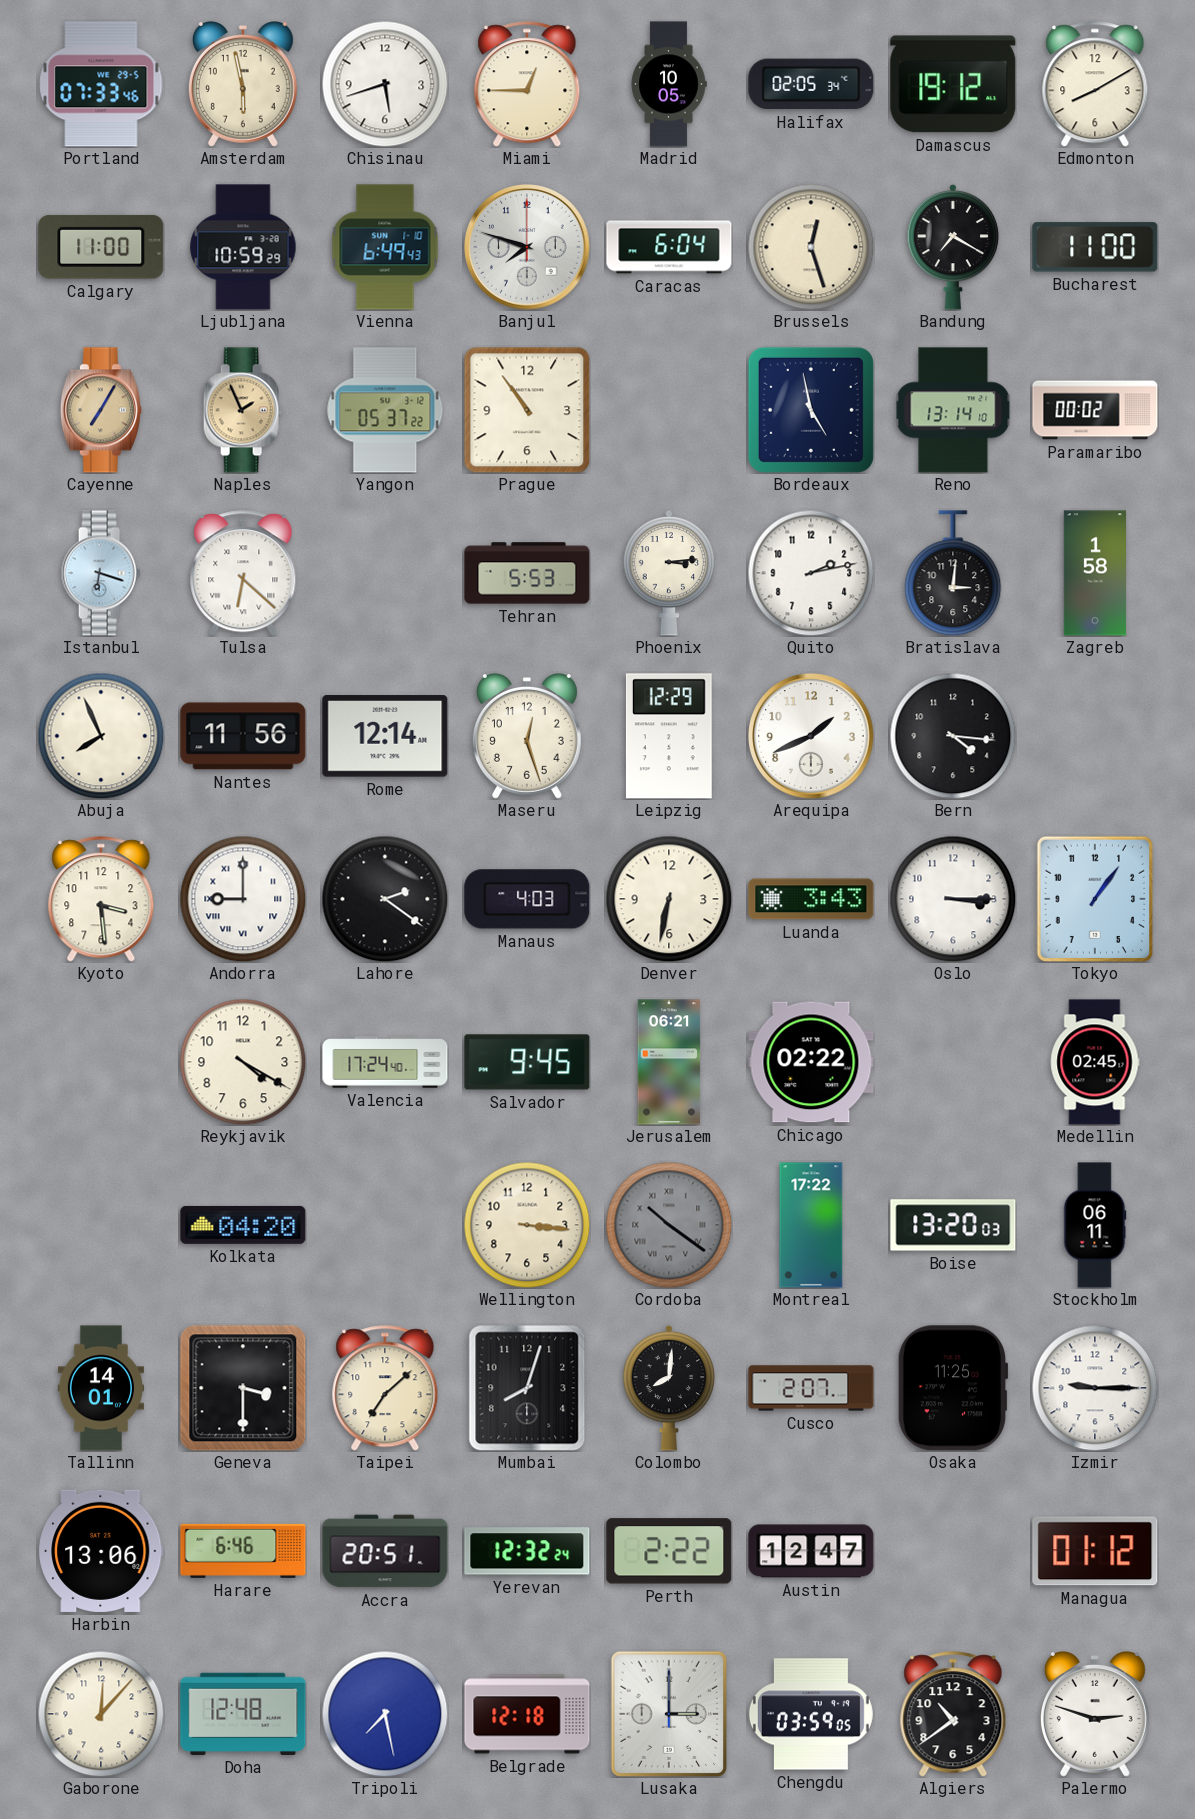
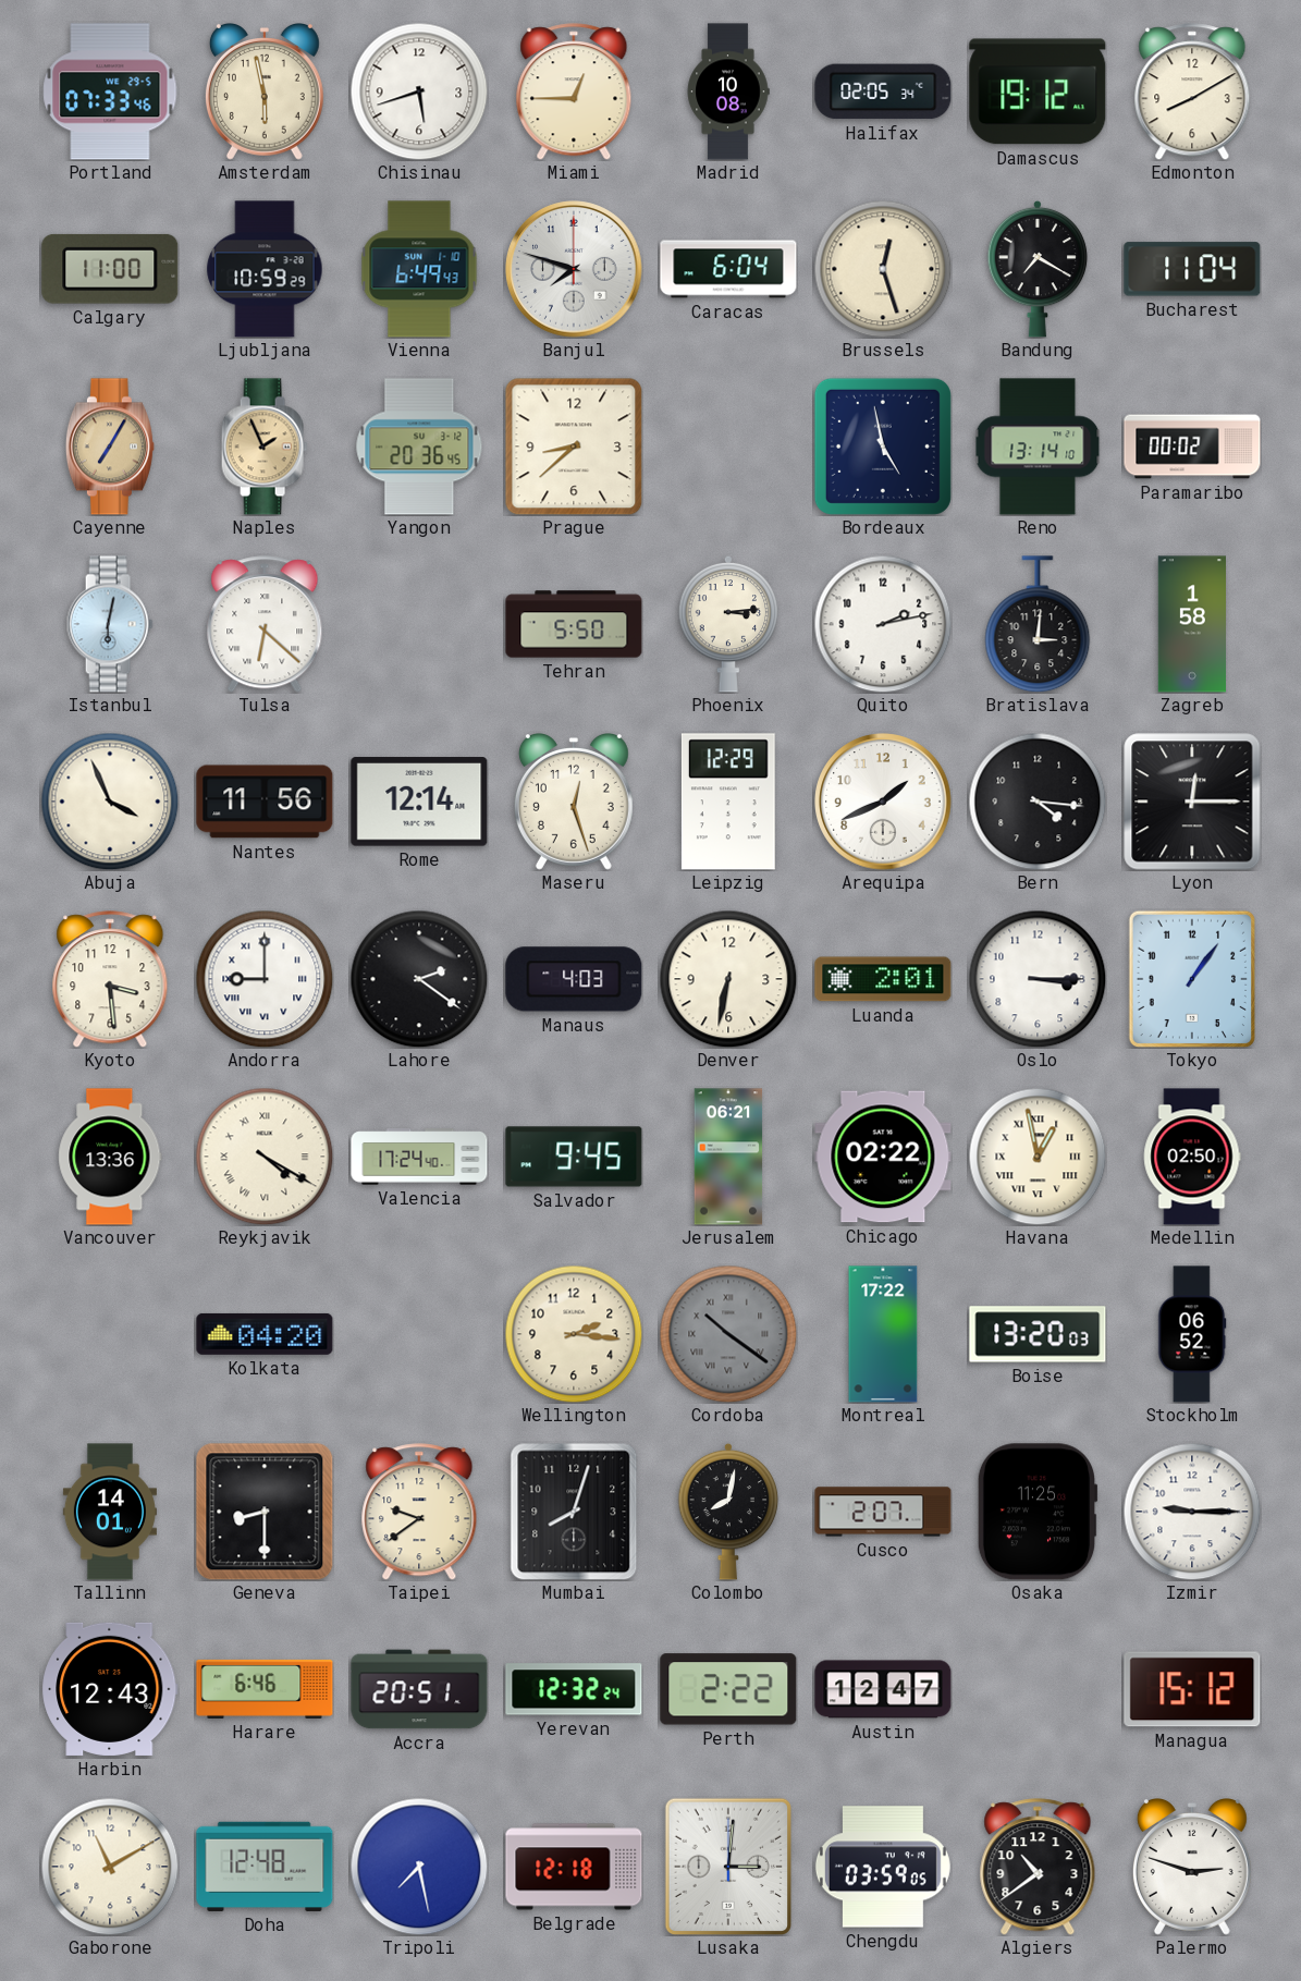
Madrid: 10:05 -> 10:08
Bucharest: 11:00 -> 11:04
Yangon: 05:37 -> 20:36
Prague: 10:54 -> 8:38
Istanbul: 6:18 -> 6:02
Tehran: 5:53 -> 5:50
Abuja: 7:56 -> 3:56
Lyon: none -> 12:15
Luanda: 3:43 -> 2:01
Vancouver: none -> 13:36
Reykjavik numerals: Arabic -> Roman
Havana: none -> 12:58
Medellin: 02:45 -> 02:50
Wellington: 3:16 -> 2:16
Stockholm: 06:11 -> 06:52
Geneva: 3:30 -> 8:30
Taipei: 7:08 -> 9:39
Colombo: 8:01 -> 8:02
Harbin: 13:06 -> 12:43
Managua: 01:12 -> 15:12
Gaborone: 12:07 -> 11:10
Lusaka: 3:00 -> 3:01
